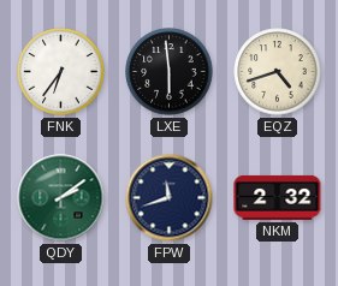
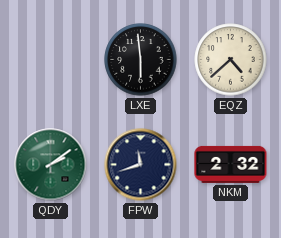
FNK: 6:36 -> none
EQZ: 4:42 -> 4:38
